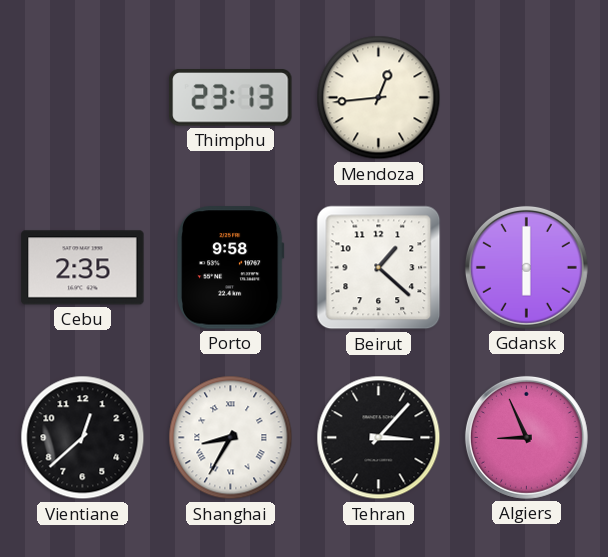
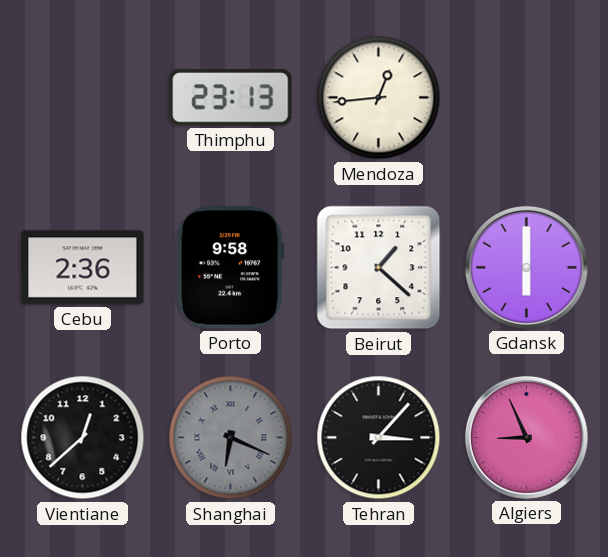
Cebu: 2:35 -> 2:36
Shanghai: 8:35 -> 6:19
Shanghai dial: white -> grey
